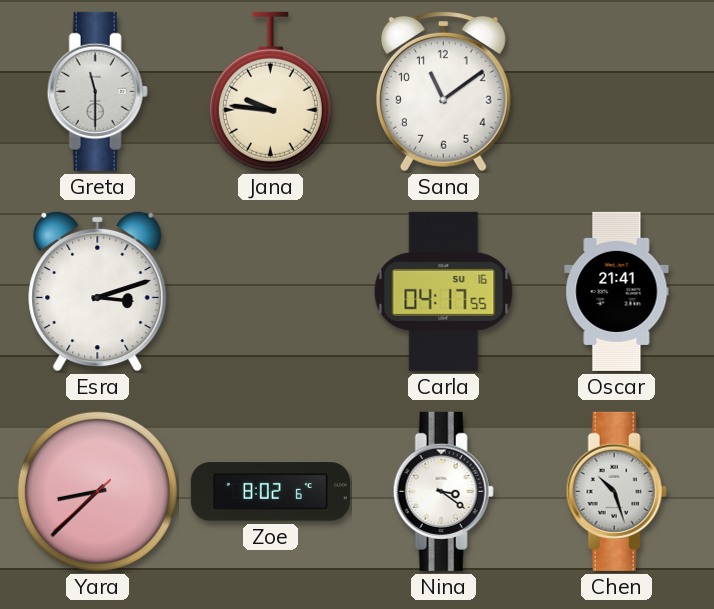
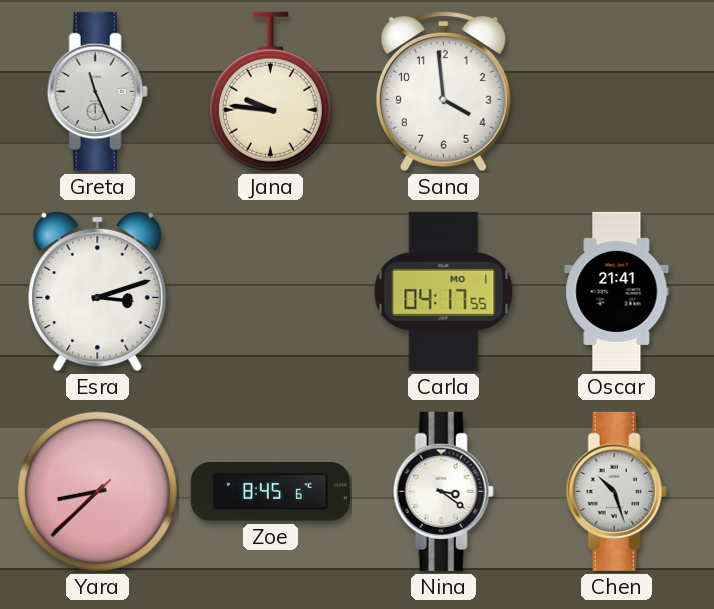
Greta: 11:30 -> 11:26
Sana: 11:09 -> 3:59
Carla date: SU 16 -> MO 1
Zoe: 8:02 -> 8:45
